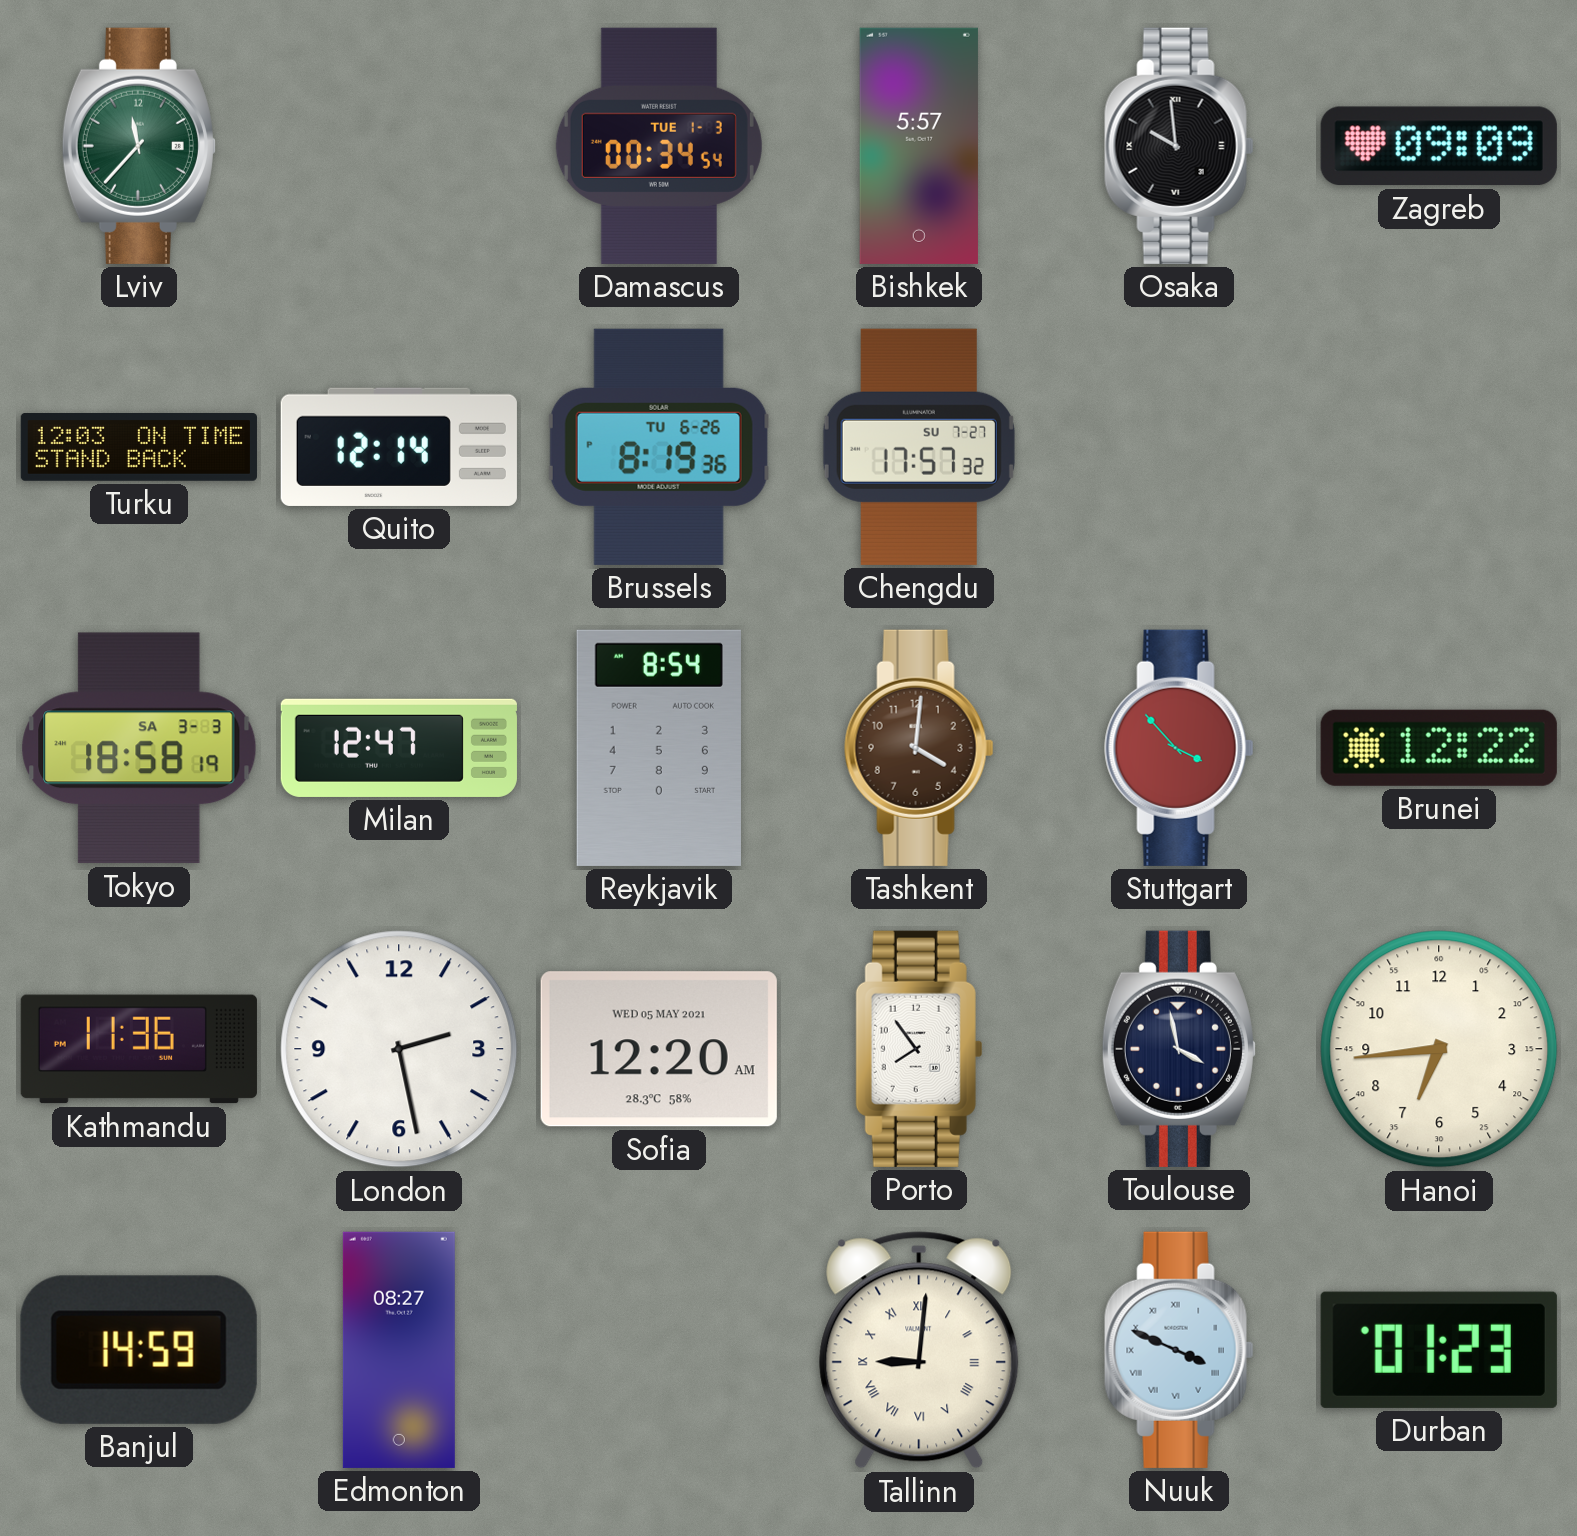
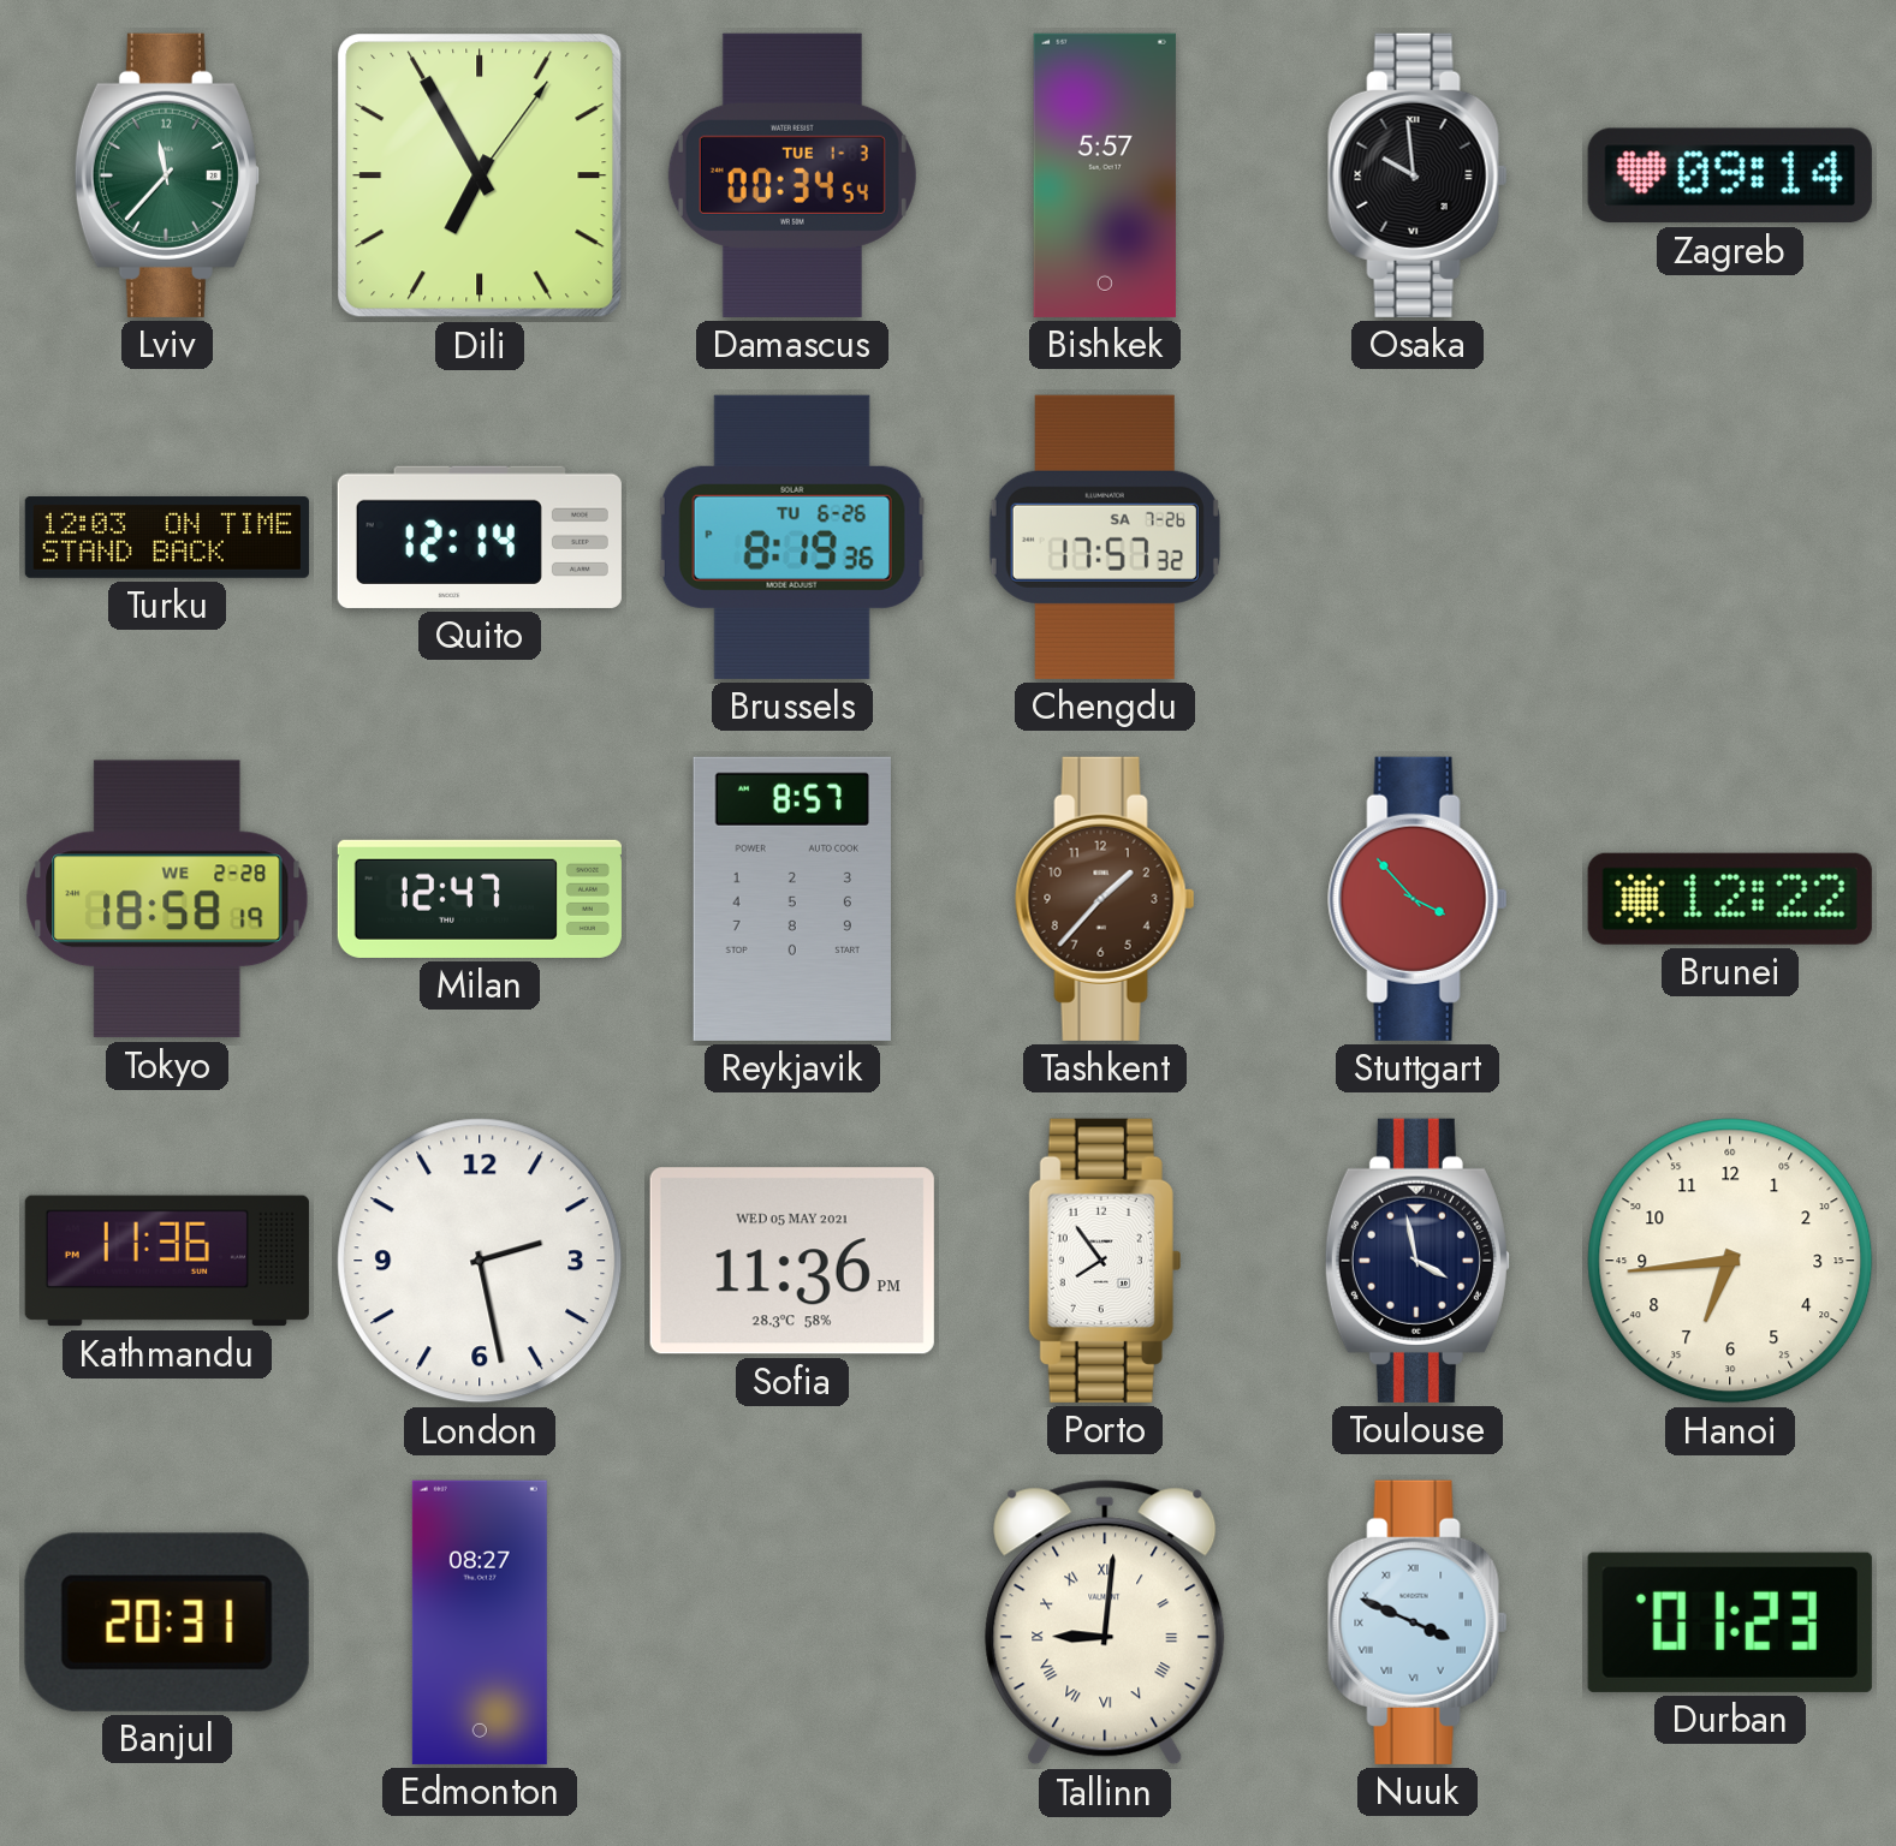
Dili: none -> 6:55
Zagreb: 09:09 -> 09:14
Chengdu date: SU 7-27 -> SA 7-26
Tokyo date: SA 3-3 -> WE 2-28
Reykjavik: 8:54 -> 8:57
Tashkent: 4:01 -> 1:37
Sofia: 12:20 -> 11:36
Banjul: 14:59 -> 20:31
